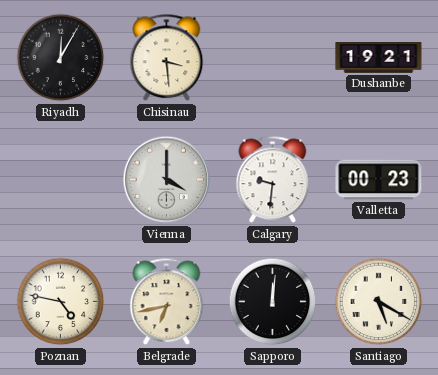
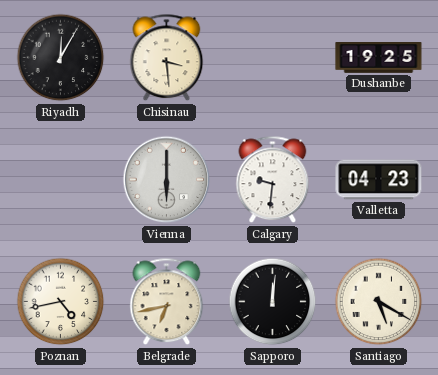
Dushanbe: 19:21 -> 19:25
Vienna: 4:00 -> 6:00
Valletta: 00:23 -> 04:23
Poznan: 4:47 -> 4:43
